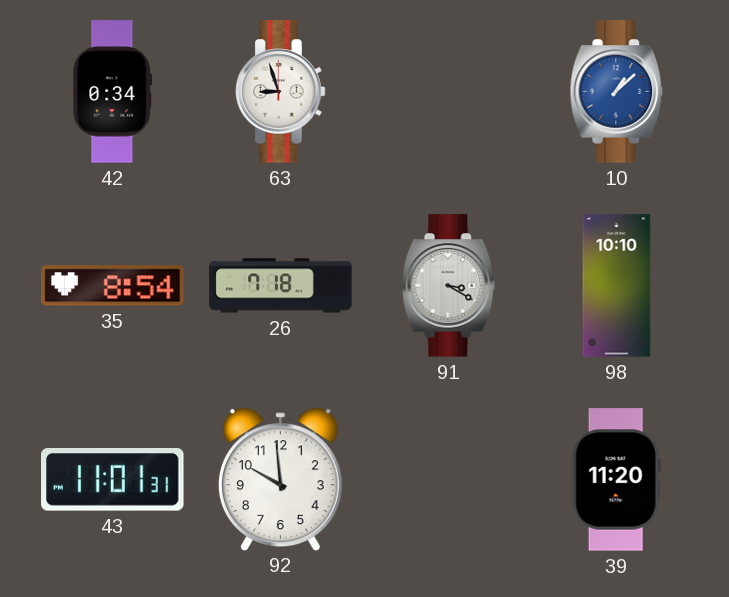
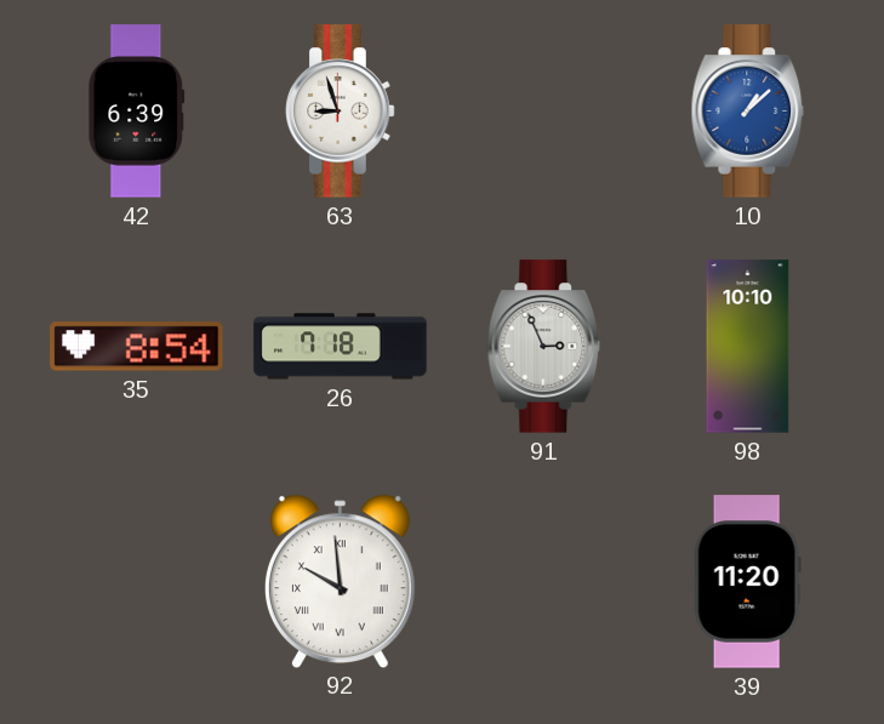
42: 0:34 -> 6:39
91: 3:20 -> 2:56
43: 11:01 -> none
92 numerals: Arabic -> Roman
